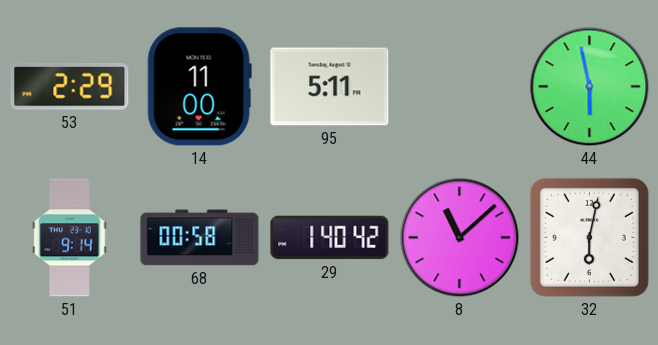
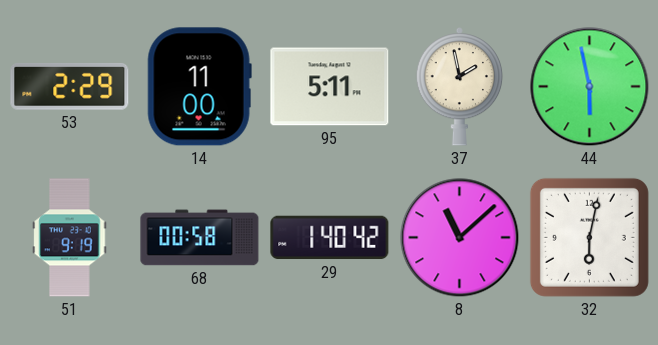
37: none -> 1:58
51: 9:14 -> 9:19
